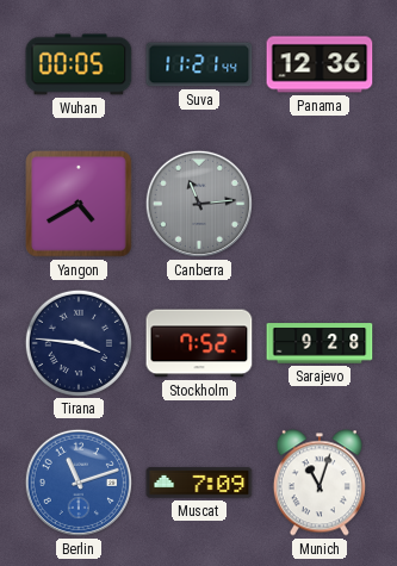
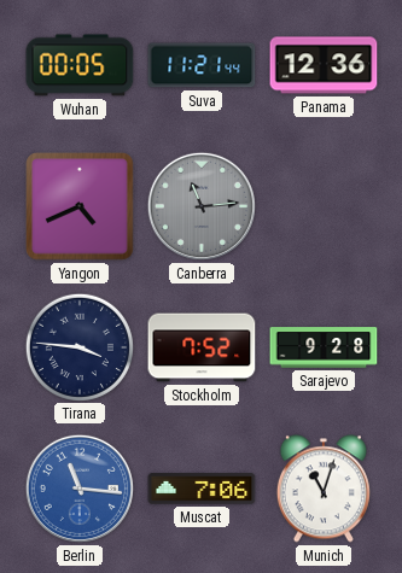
Yangon: 4:40 -> 4:41
Berlin: 11:12 -> 11:16
Muscat: 7:09 -> 7:06
